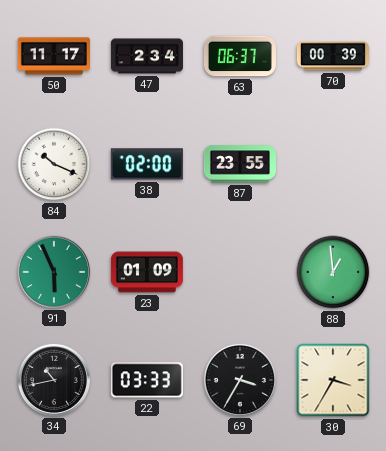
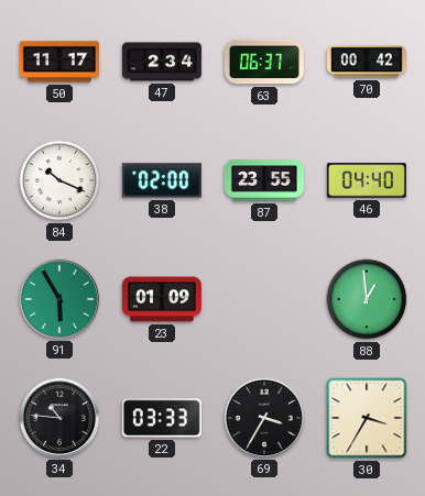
70: 00:39 -> 00:42
46: none -> 04:40
91: 5:56 -> 5:55
34: 10:43 -> 10:46
